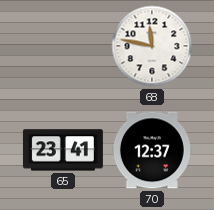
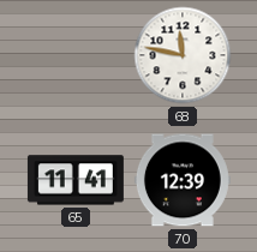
65: 23:41 -> 11:41
70: 12:37 -> 12:39
